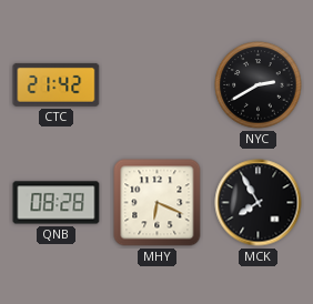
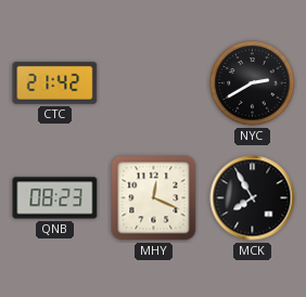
QNB: 08:28 -> 08:23
MHY: 6:19 -> 12:19
